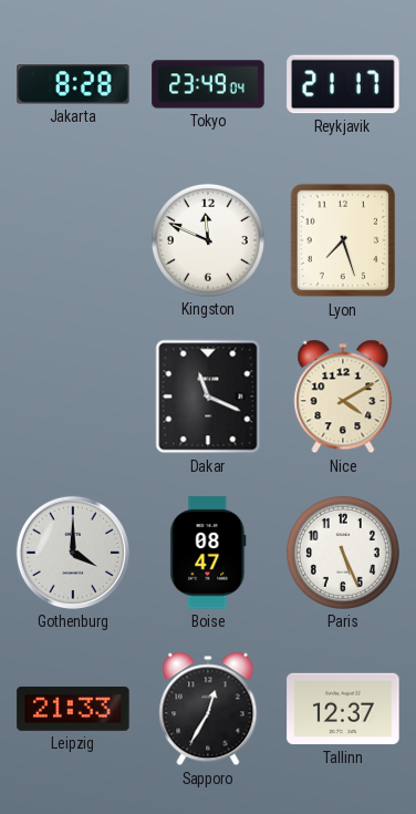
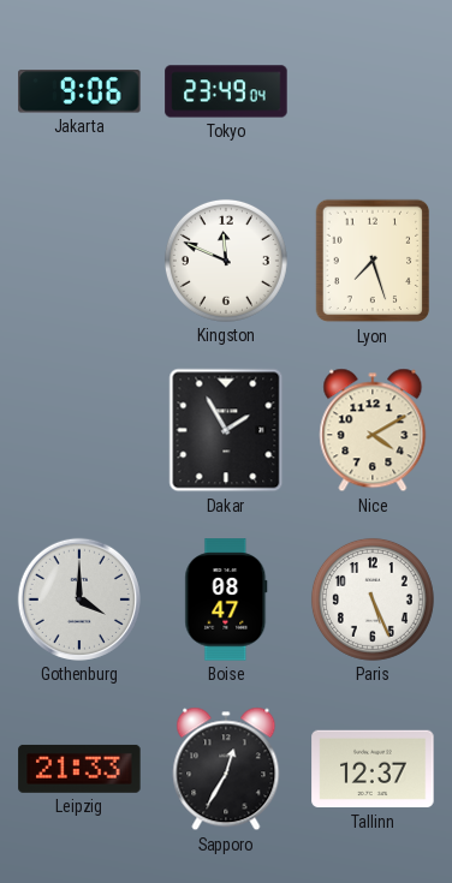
Jakarta: 8:28 -> 9:06
Reykjavik: 21:17 -> none
Dakar: 11:19 -> 1:55
